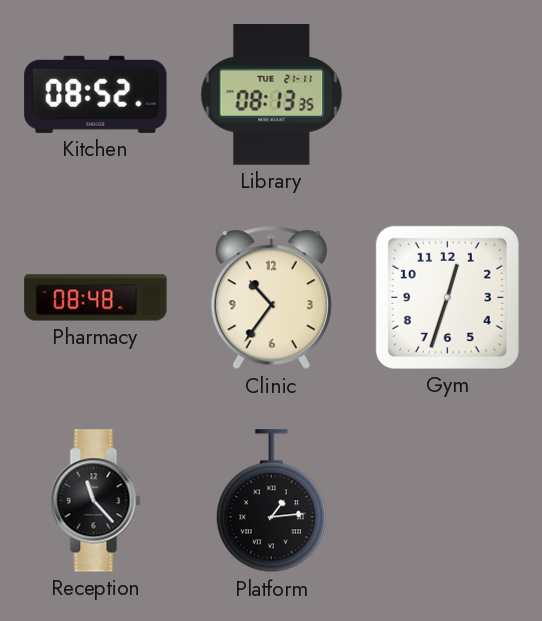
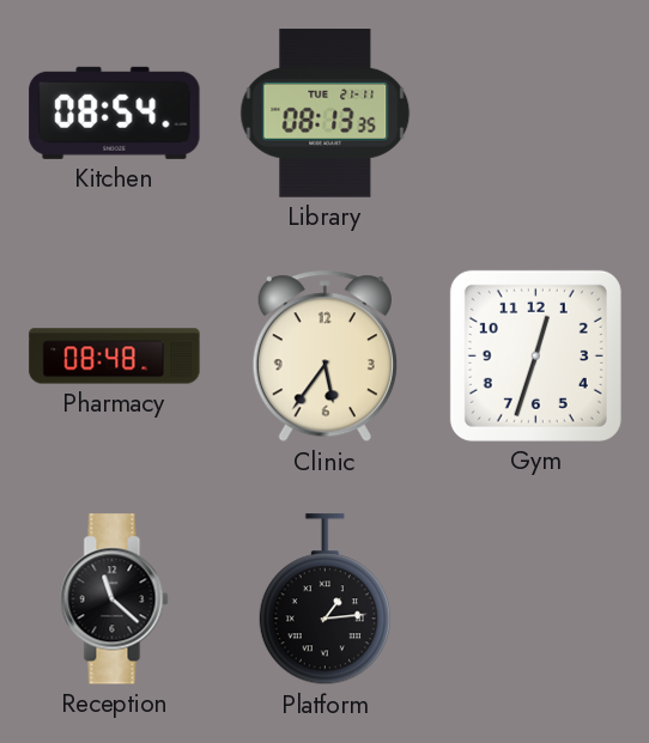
Kitchen: 08:52 -> 08:54
Clinic: 10:36 -> 5:36
Reception: 11:23 -> 11:22
